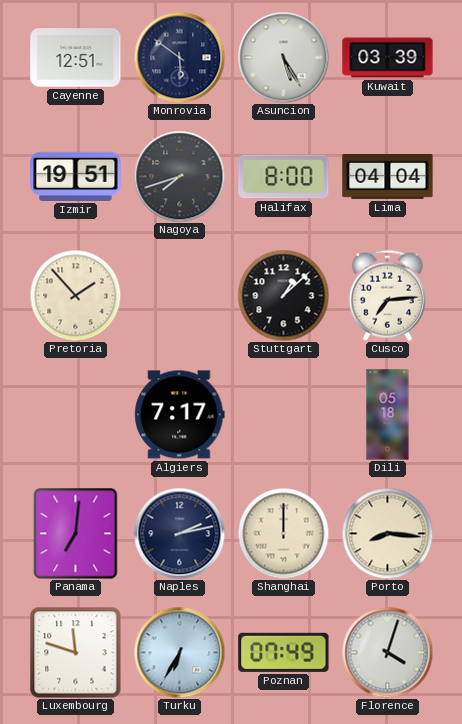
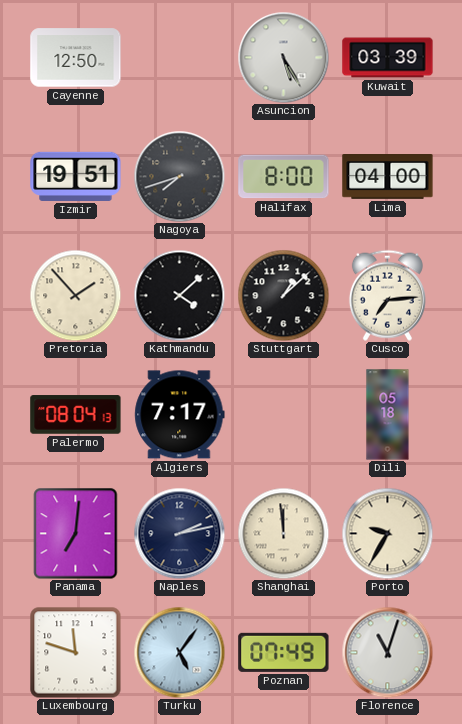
Cayenne: 12:51 -> 12:50
Monrovia: 5:51 -> none
Lima: 04:04 -> 04:00
Kathmandu: none -> 4:08
Palermo: none -> 08:04
Shanghai: 12:00 -> 11:59
Porto: 8:16 -> 9:35
Turku: 6:35 -> 5:06
Florence: 4:03 -> 11:03
